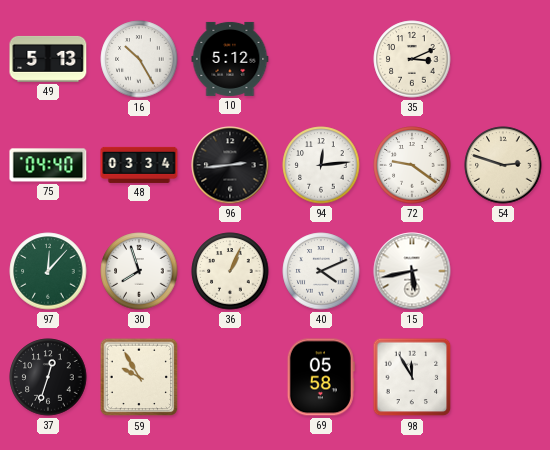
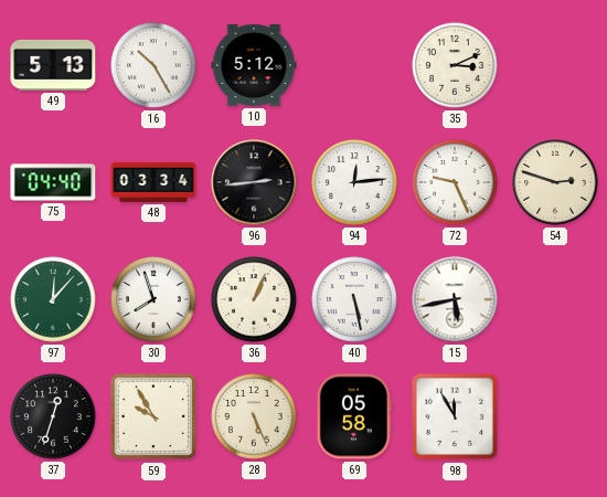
72: 9:21 -> 9:26
40: 4:11 -> 5:28
28: none -> 5:26
